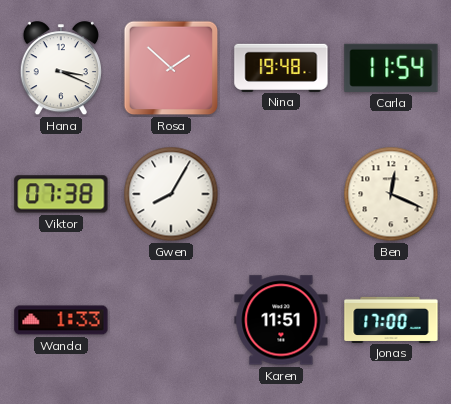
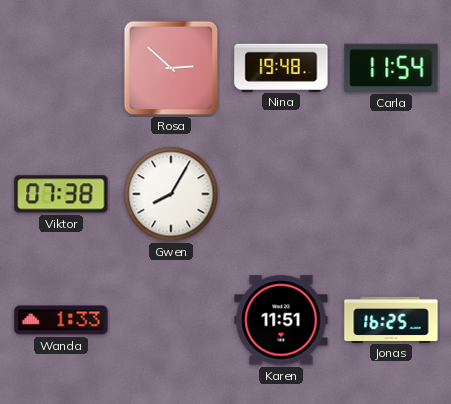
Hana: 3:19 -> none
Rosa: 1:52 -> 2:52
Ben: 12:19 -> none
Jonas: 17:00 -> 16:25
